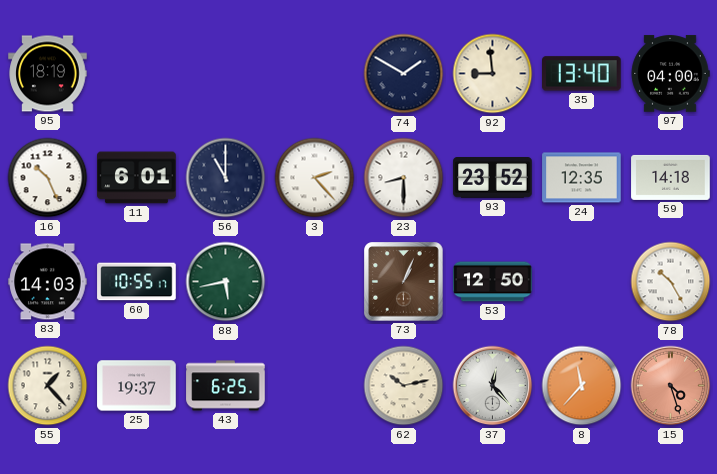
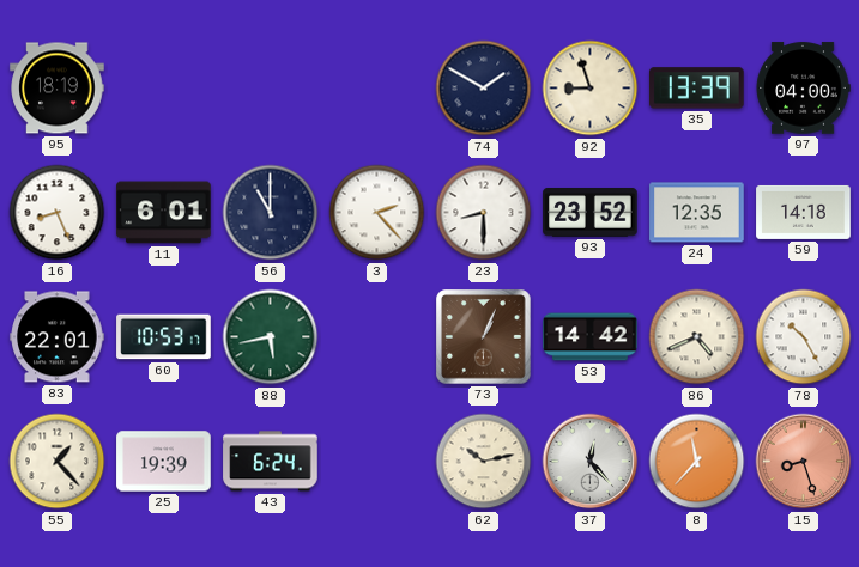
92: 8:59 -> 8:57
35: 13:40 -> 13:39
16: 10:26 -> 8:26
83: 14:03 -> 22:01
60: 10:55 -> 10:53
53: 12:50 -> 14:42
86: none -> 4:41
25: 19:37 -> 19:39
43: 6:25 -> 6:24
15: 4:27 -> 8:27
